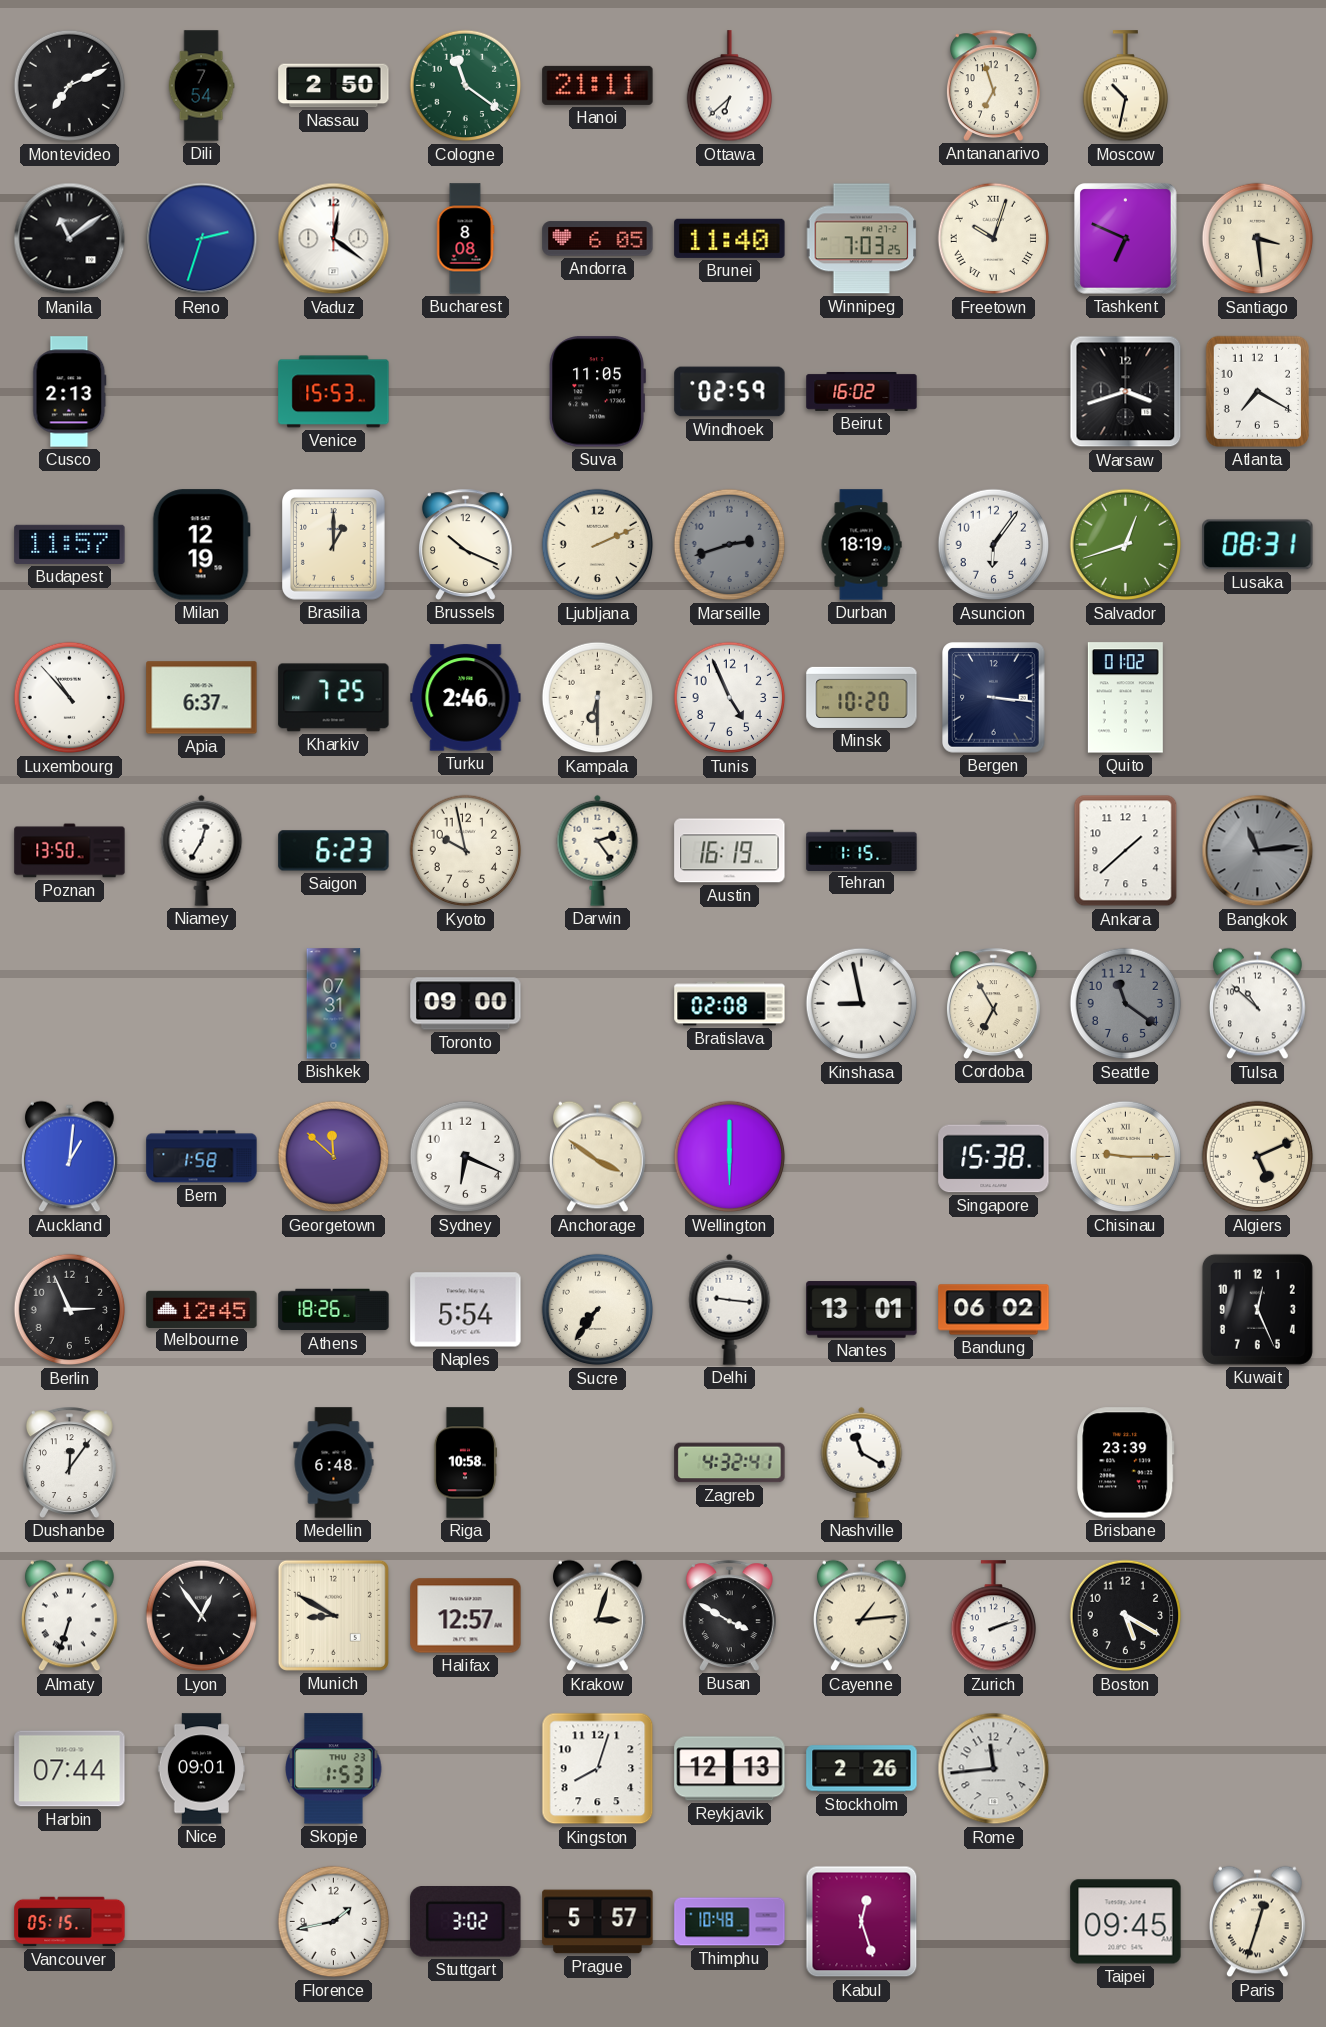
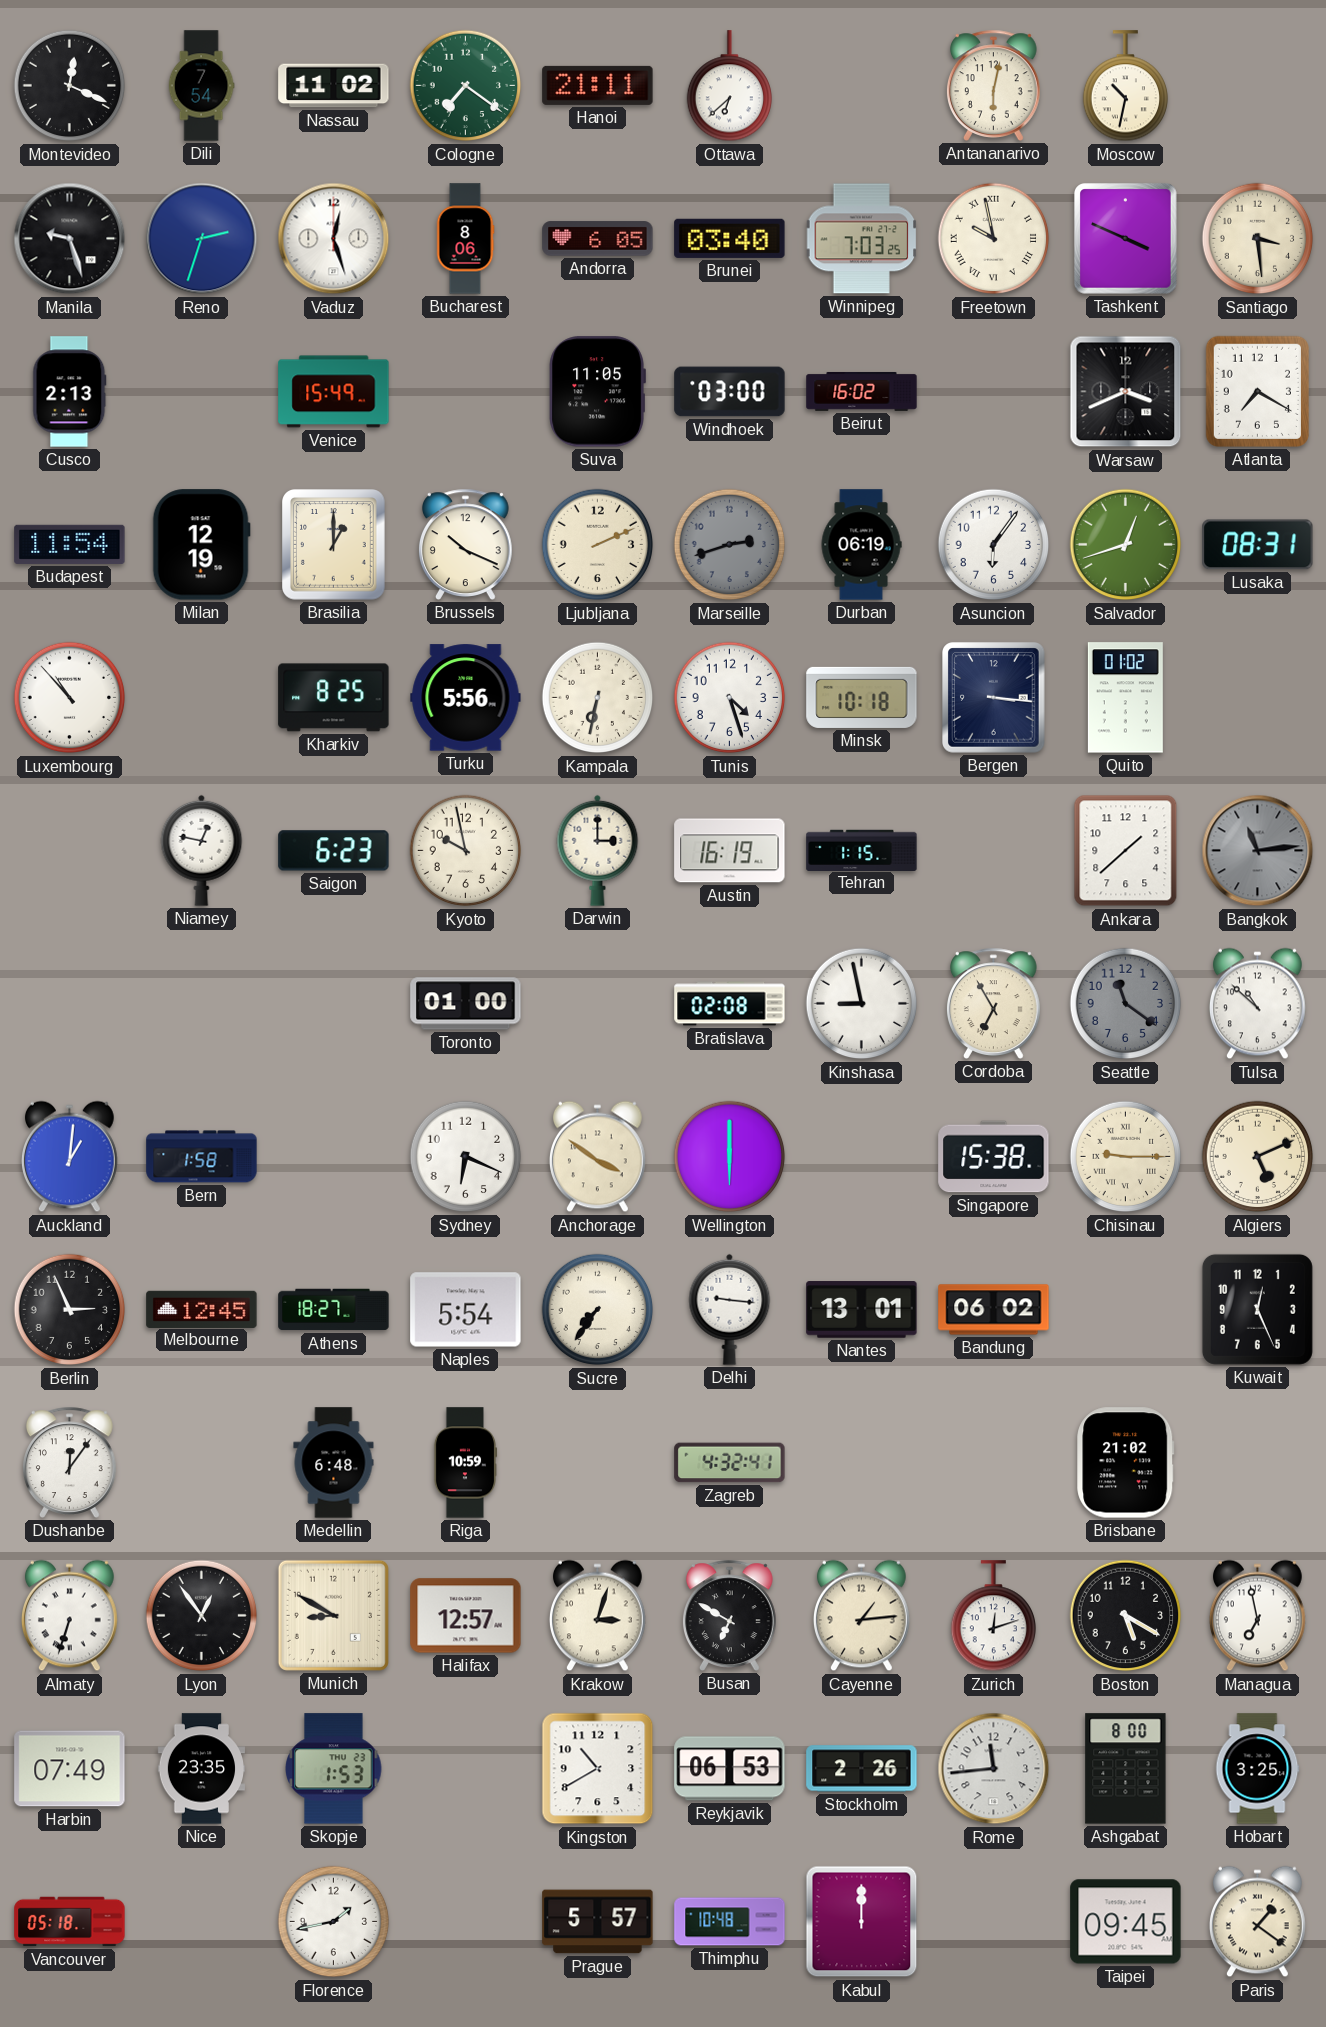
Montevideo: 7:11 -> 12:19
Nassau: 2:50 -> 11:02
Cologne: 11:21 -> 7:21
Antananarivo: 6:57 -> 6:02
Manila: 11:09 -> 9:27
Vaduz: 12:21 -> 12:27
Bucharest: 8:08 -> 8:06
Brunei: 11:40 -> 03:40
Freetown: 10:03 -> 9:58
Tashkent: 6:49 -> 3:49
Venice: 15:53 -> 15:49
Windhoek: 02:59 -> 03:00
Warsaw: 3:42 -> 3:41
Budapest: 11:57 -> 11:54
Durban: 18:19 -> 06:19
Apia: 6:37 -> none
Kharkiv: 7:25 -> 8:25
Turku: 2:46 -> 5:56
Kampala: 6:30 -> 6:32
Tunis: 4:56 -> 4:27
Minsk: 10:20 -> 10:18
Poznan: 13:50 -> none
Niamey: 12:35 -> 12:47
Darwin: 2:24 -> 3:00
Bishkek: 07:31 -> none
Toronto: 09:00 -> 01:00
Georgetown: 11:52 -> none
Athens: 18:26 -> 18:27
Riga: 10:58 -> 10:59
Nashville: 11:20 -> none
Brisbane: 23:39 -> 21:02
Busan: 3:50 -> 6:50
Zurich: 2:12 -> 12:12
Managua: none -> 6:58
Harbin: 07:44 -> 07:49
Nice: 09:01 -> 23:35
Kingston: 8:03 -> 10:40
Reykjavik: 12:13 -> 06:53
Ashgabat: none -> 8:00
Hobart: none -> 3:25
Vancouver: 05:15 -> 05:18
Stuttgart: 3:02 -> none
Kabul: 12:27 -> 12:00
Paris: 12:33 -> 1:21
